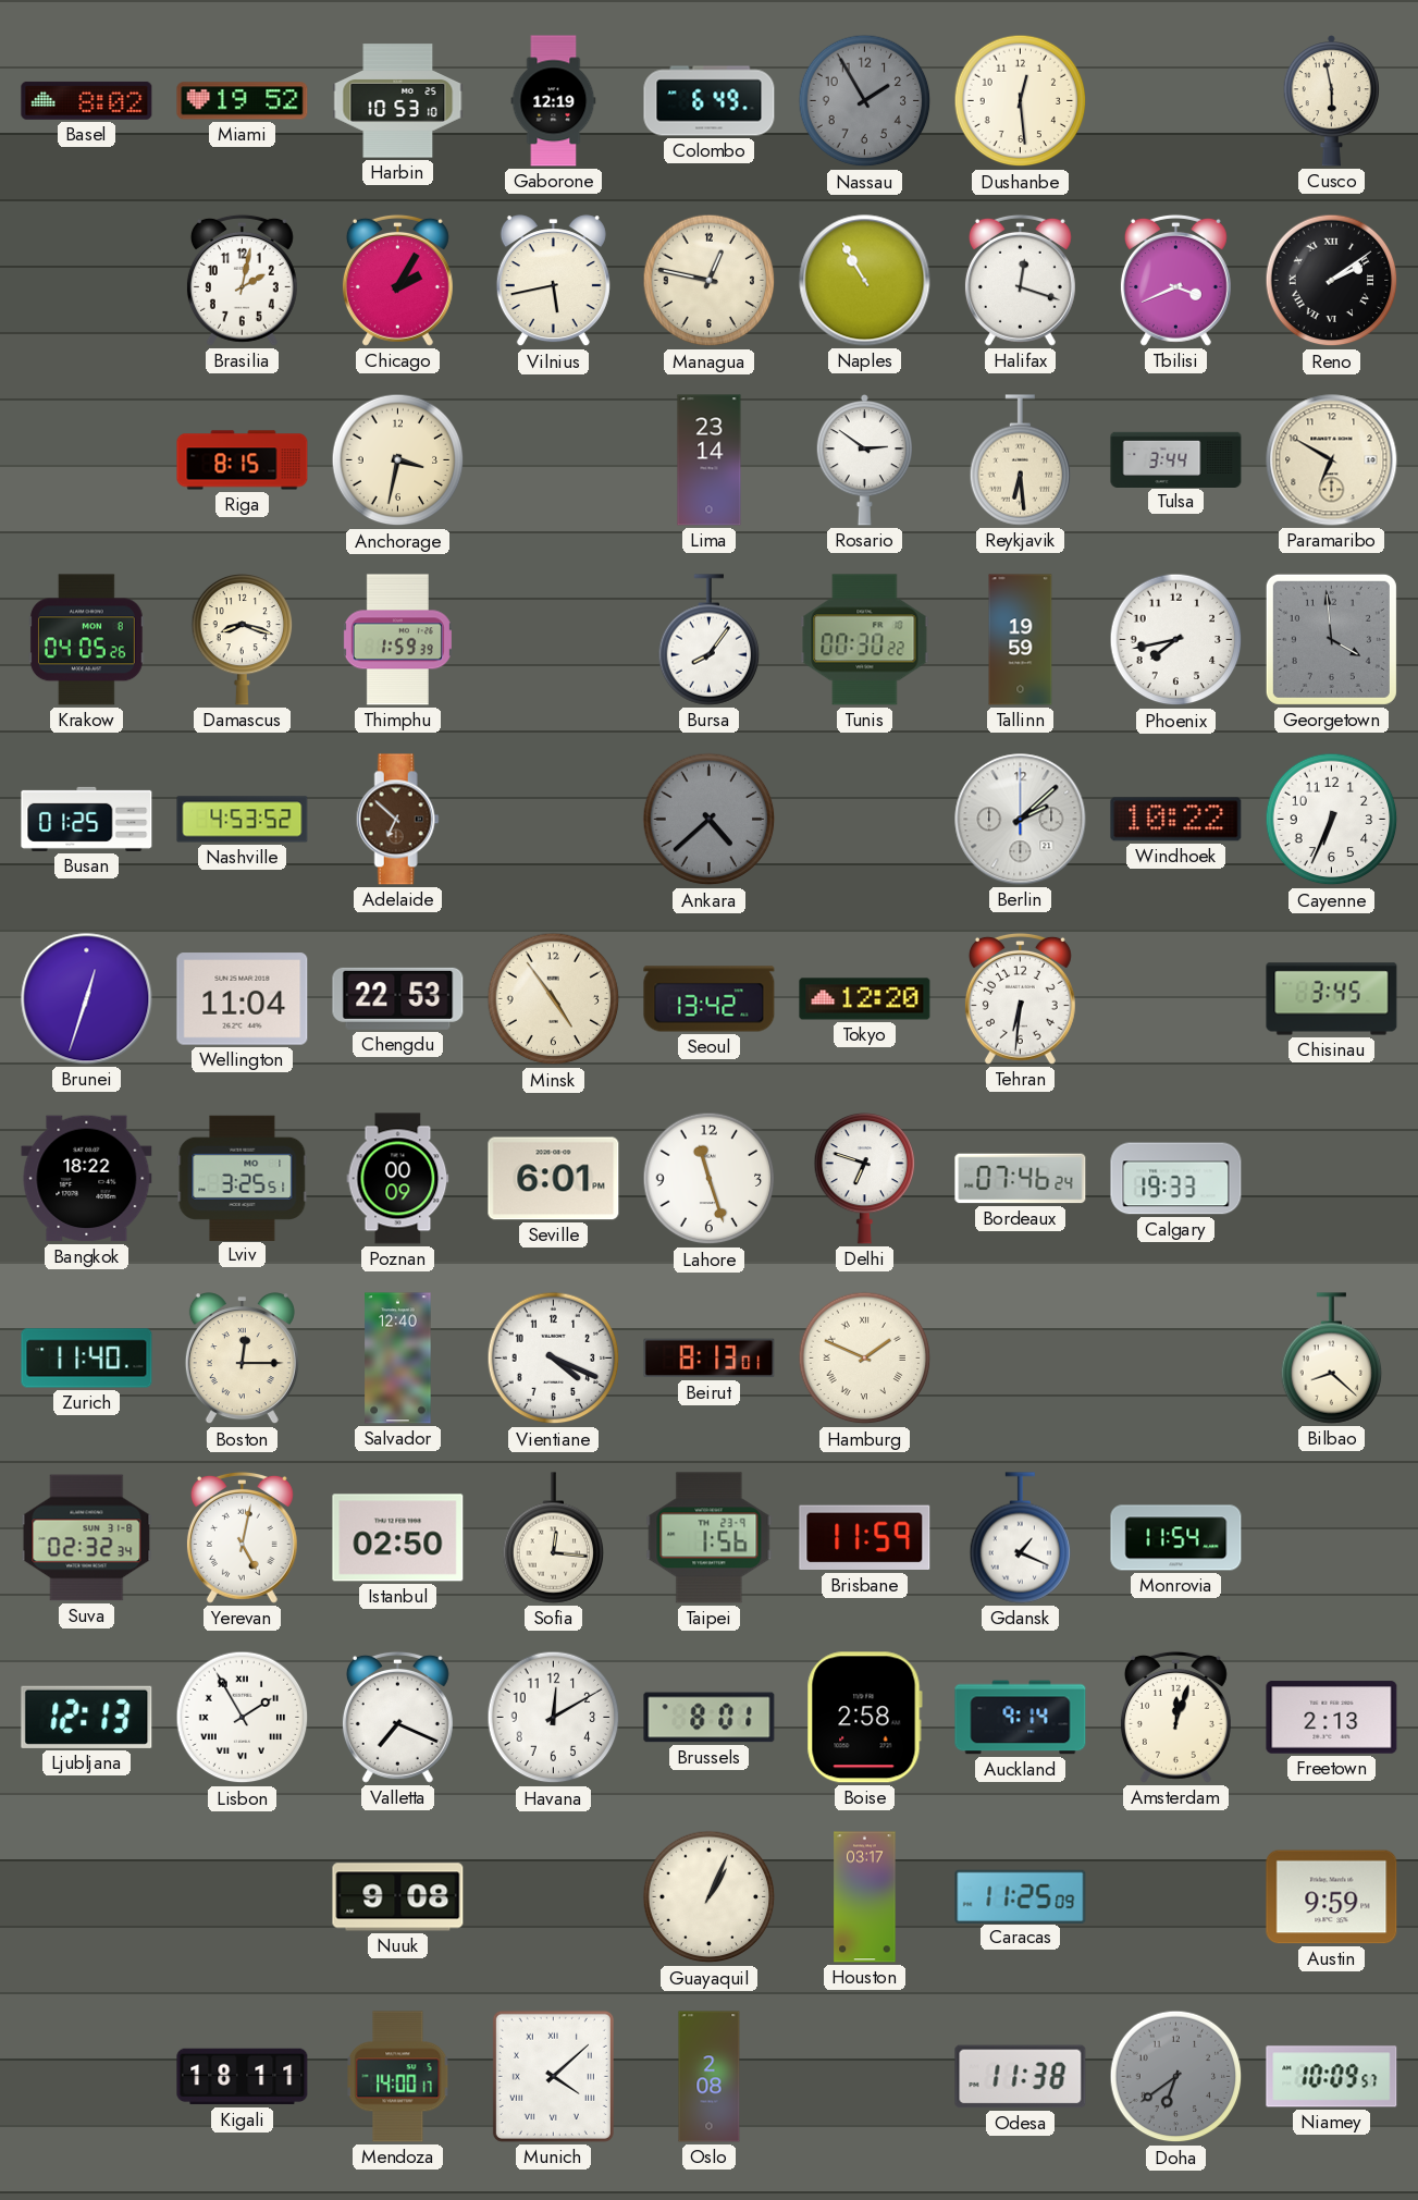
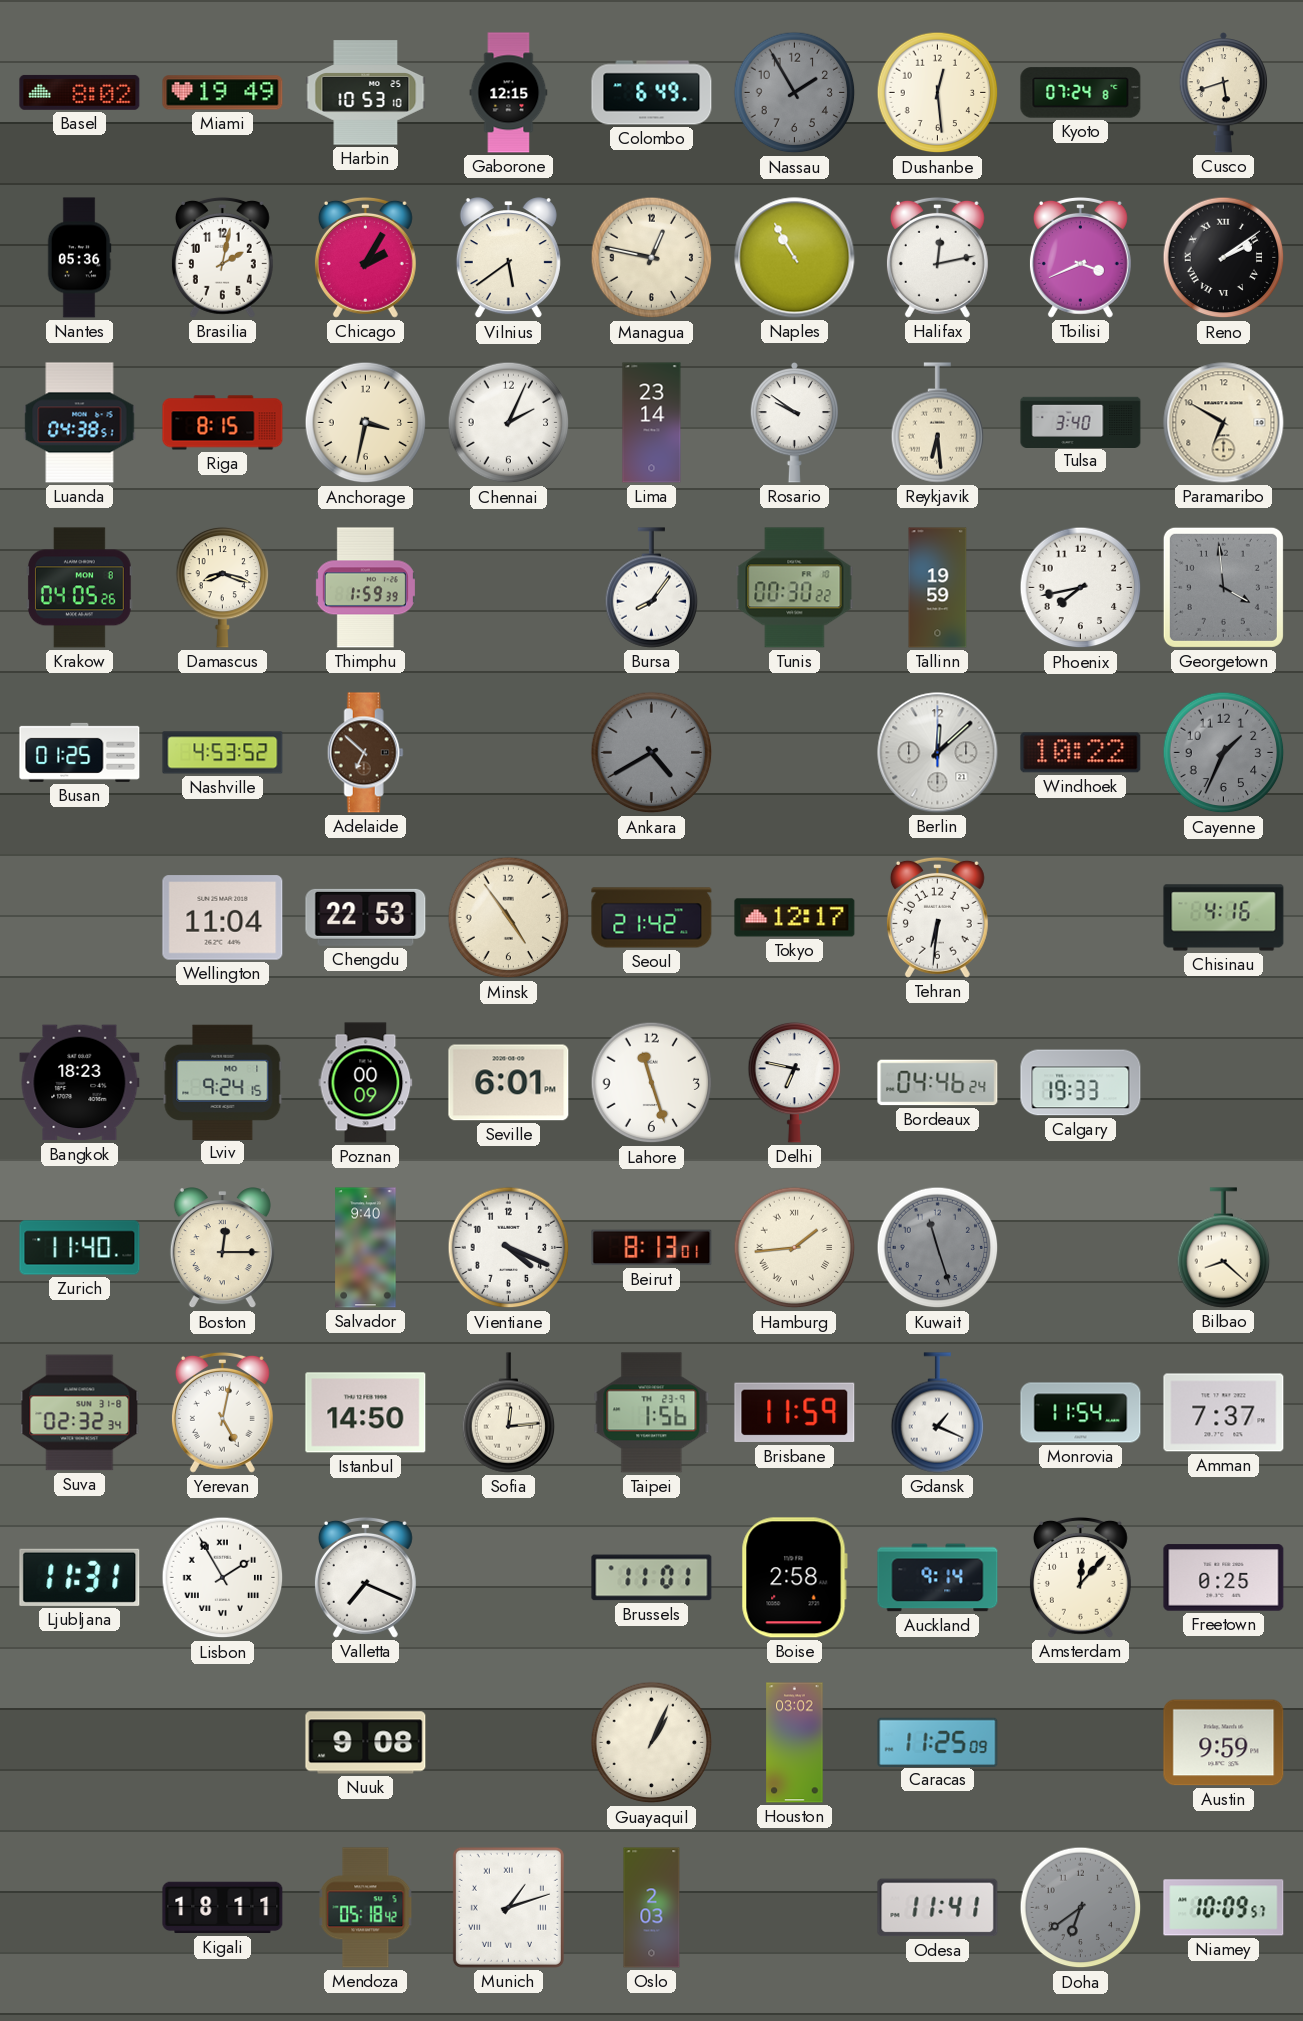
Miami: 19:52 -> 19:49
Gaborone: 12:19 -> 12:15
Kyoto: none -> 07:24
Cusco: 5:58 -> 5:42
Nantes: none -> 05:36
Vilnius: 5:43 -> 5:39
Halifax: 12:18 -> 12:13
Luanda: none -> 04:38
Chennai: none -> 2:04
Rosario: 2:51 -> 9:51
Tulsa: 3:44 -> 3:40
Ankara: 4:38 -> 4:40
Berlin: 2:08 -> 12:08
Cayenne: 6:34 -> 1:34
Cayenne dial: white -> grey
Brunei: 12:33 -> none
Seoul: 13:42 -> 21:42
Tokyo: 12:20 -> 12:17
Chisinau: 3:45 -> 4:16
Bangkok: 18:22 -> 18:23
Lviv: 3:25 -> 9:24
Delhi: 6:48 -> 6:47
Bordeaux: 07:46 -> 04:46
Salvador: 12:40 -> 9:40
Hamburg: 1:49 -> 1:44
Kuwait: none -> 11:27
Istanbul: 02:50 -> 14:50
Sofia: 12:16 -> 12:14
Amman: none -> 7:37
Ljubljana: 12:13 -> 11:31
Havana: 12:10 -> none
Brussels: 8:01 -> 11:01
Amsterdam: 12:03 -> 12:07
Freetown: 2:13 -> 0:25
Houston: 03:17 -> 03:02
Mendoza: 14:00 -> 05:18
Munich: 4:08 -> 1:12
Oslo: 2:08 -> 2:03
Odesa: 11:38 -> 11:41
